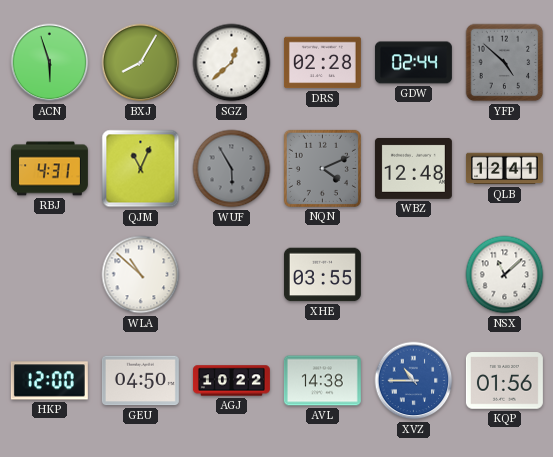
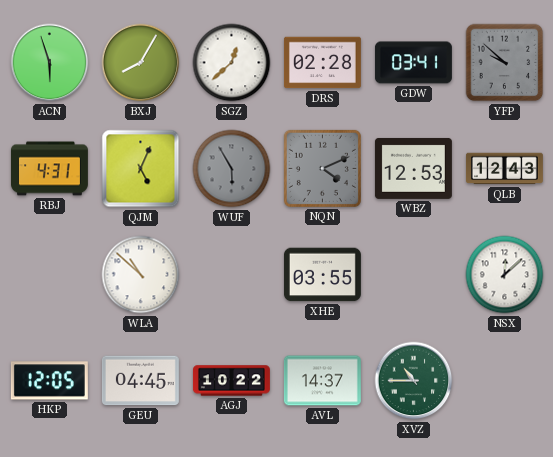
GDW: 02:44 -> 03:41
YFP: 4:52 -> 9:52
QJM: 11:04 -> 5:04
WBZ: 12:48 -> 12:53
QLB: 12:41 -> 12:43
NSX: 11:08 -> 12:08
HKP: 12:00 -> 12:05
GEU: 04:50 -> 04:45
AVL: 14:38 -> 14:37
XVZ dial: blue -> green
KQP: 01:56 -> none
